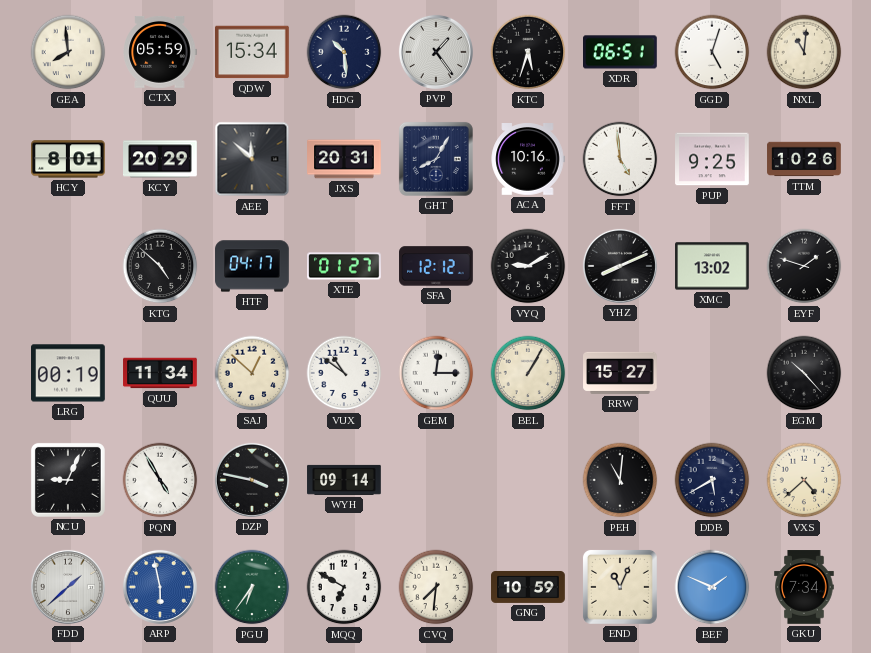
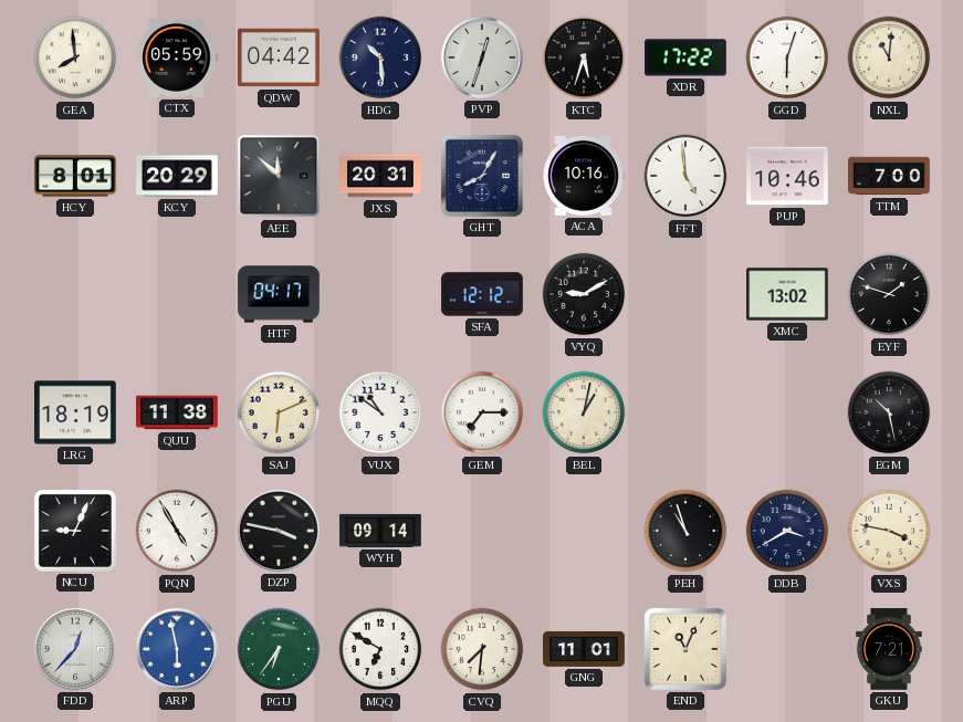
QDW: 15:34 -> 04:42
PVP: 1:24 -> 12:33
XDR: 06:51 -> 17:22
GGD: 5:03 -> 6:03
PUP: 9:25 -> 10:46
TTM: 10:26 -> 7:00
KTG: 4:52 -> none
XTE: 01:27 -> none
YHZ: 8:11 -> none
LRG: 00:19 -> 18:19
QUU: 11:34 -> 11:38
SAJ: 12:52 -> 6:11
GEM: 12:15 -> 7:15
BEL: 1:05 -> 1:02
RRW: 15:27 -> none
EGM: 10:23 -> 10:28
PEH: 11:01 -> 10:57
DDB: 5:40 -> 3:40
VXS: 4:38 -> 3:47
FDD: 1:38 -> 12:37
GNG: 10:59 -> 11:01
BEF: 1:49 -> none
GKU: 7:34 -> 7:21
